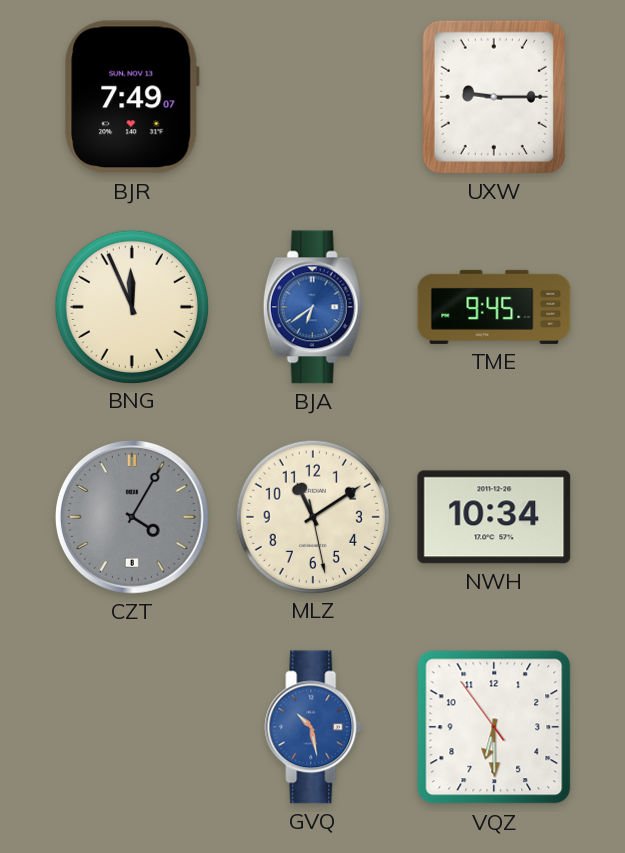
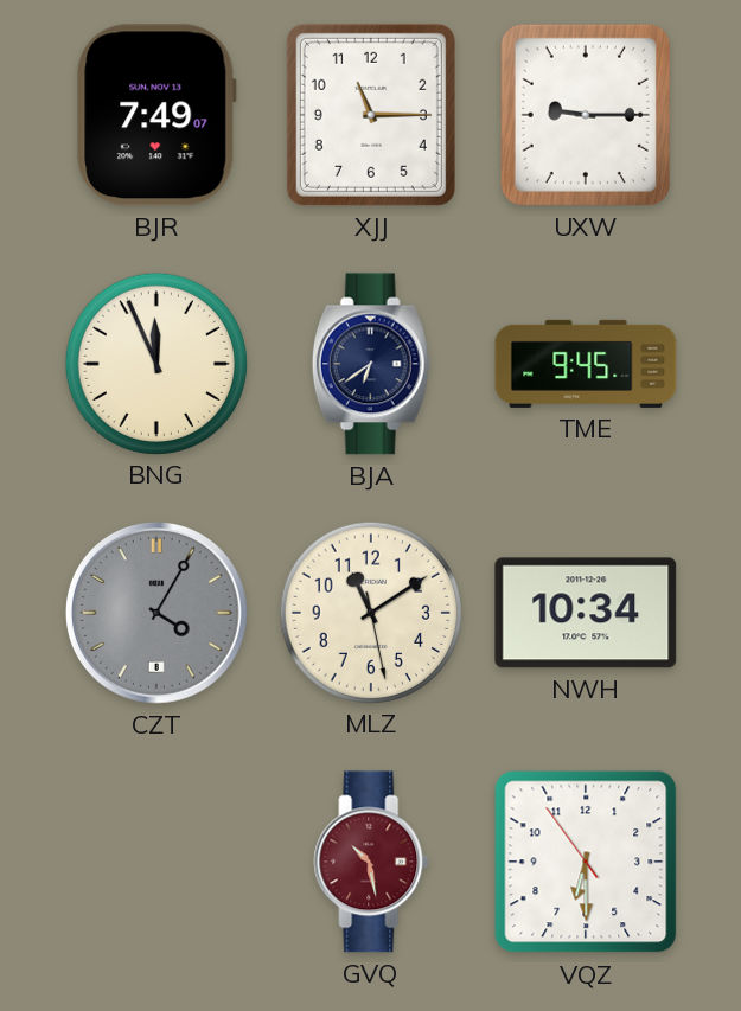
XJJ: none -> 11:15
BJA dial: blue -> navy
GVQ dial: blue -> burgundy
